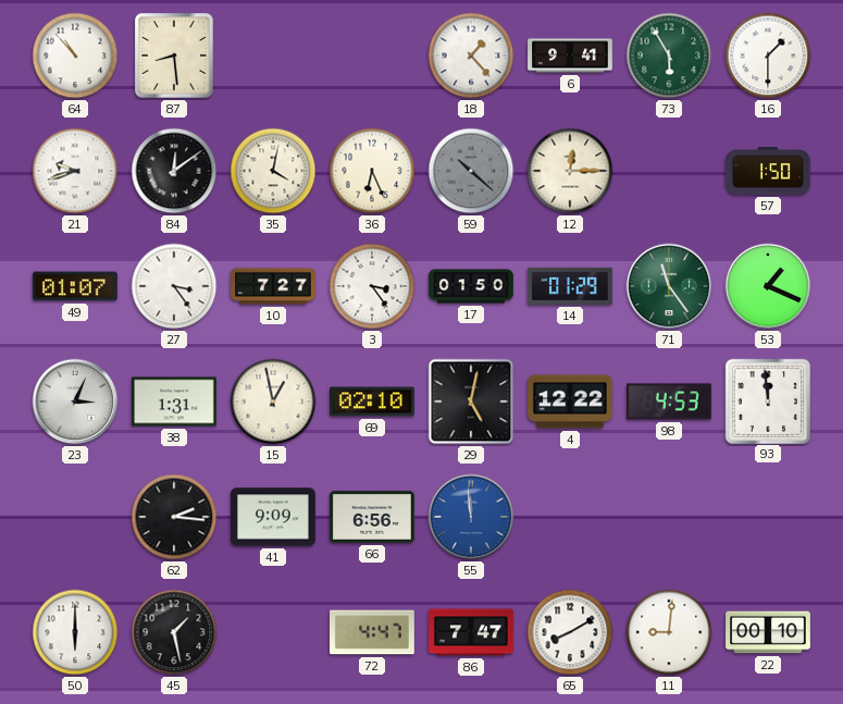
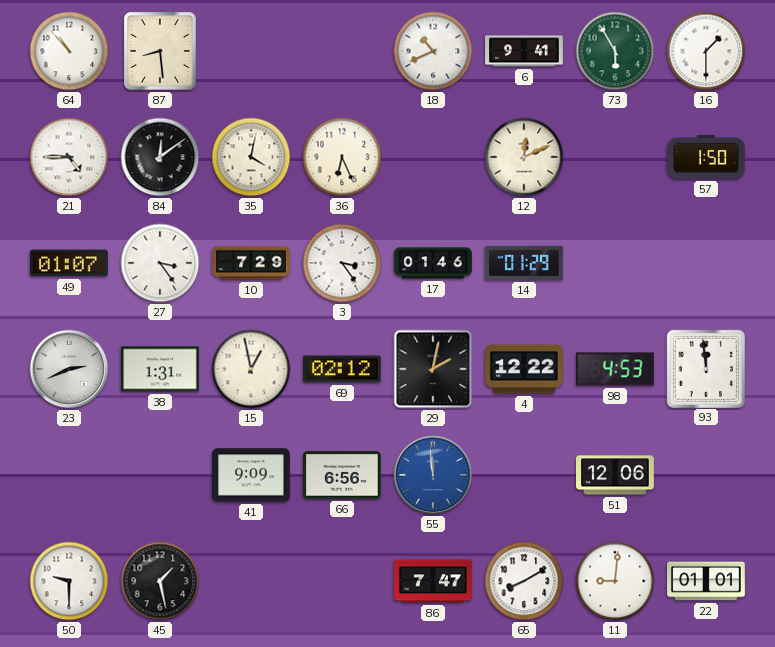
18: 1:23 -> 10:41
21: 9:42 -> 4:45
59: 10:22 -> none
12: 12:15 -> 12:11
10: 7:27 -> 7:29
17: 01:50 -> 01:46
71: 11:24 -> none
53: 1:19 -> none
23: 3:04 -> 2:41
69: 02:10 -> 02:12
29: 5:02 -> 2:02
62: 2:16 -> none
51: none -> 12:06
50: 6:00 -> 9:30
72: 4:47 -> none
22: 00:10 -> 01:01
